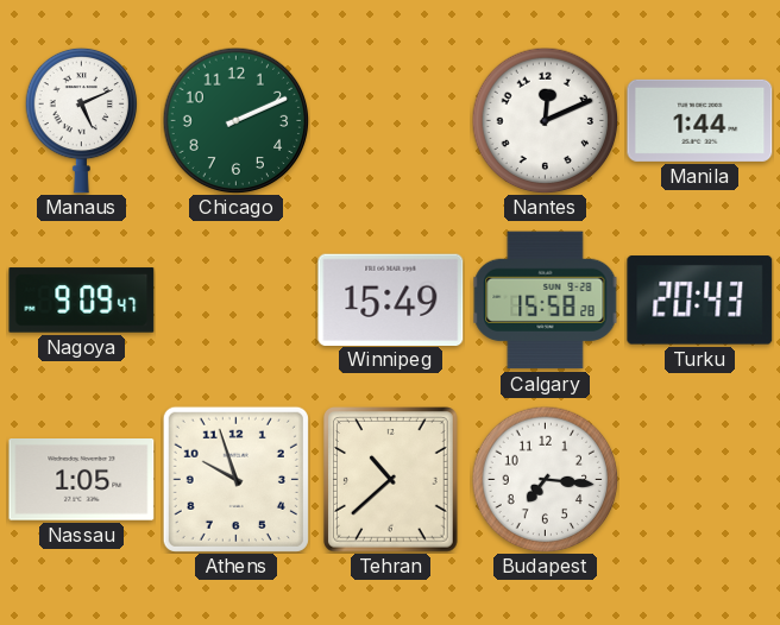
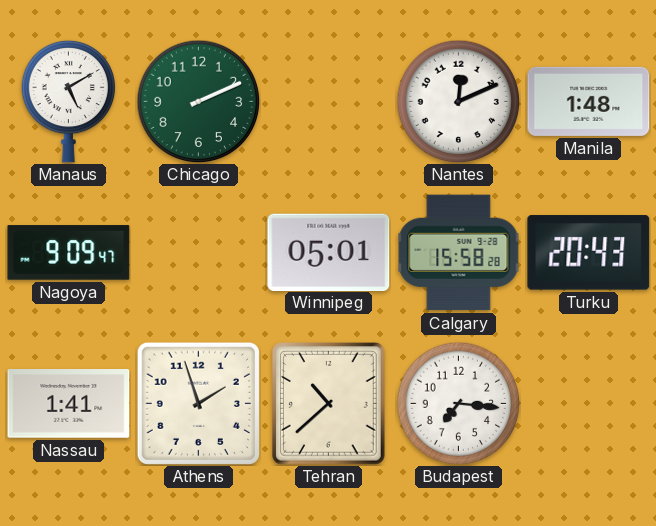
Manaus: 5:11 -> 5:10
Manila: 1:44 -> 1:48
Winnipeg: 15:49 -> 05:01
Nassau: 1:05 -> 1:41
Athens: 9:57 -> 1:57
